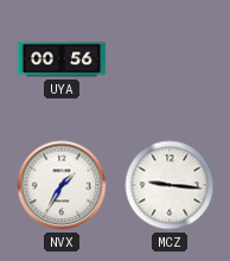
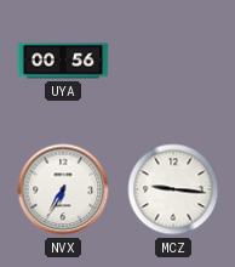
NVX: 1:35 -> 6:35
